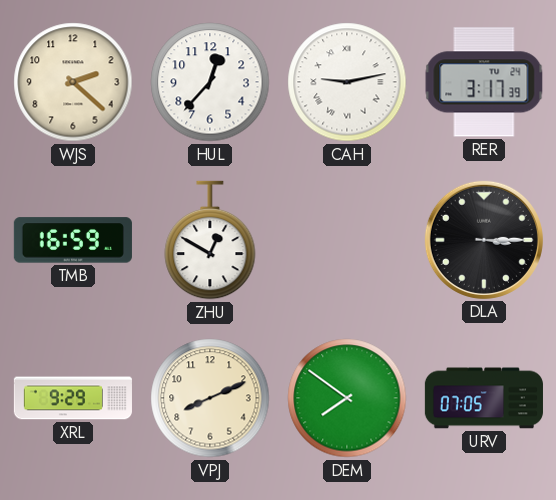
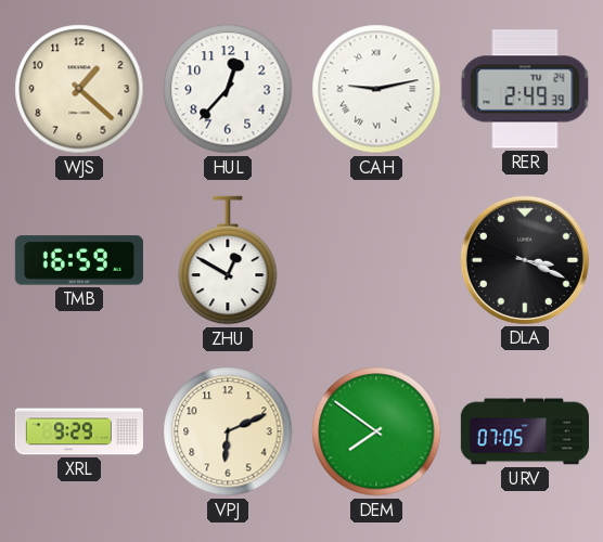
WJS: 2:22 -> 1:22
RER: 3:17 -> 2:49
DLA: 3:15 -> 3:19
VPJ: 8:11 -> 6:11
